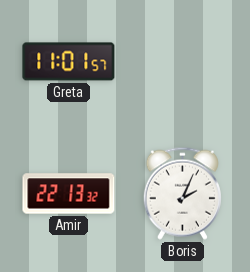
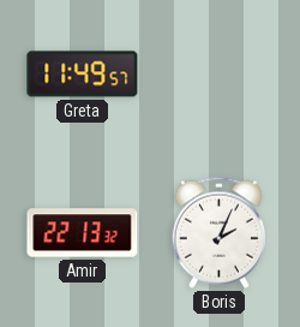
Greta: 11:01 -> 11:49
